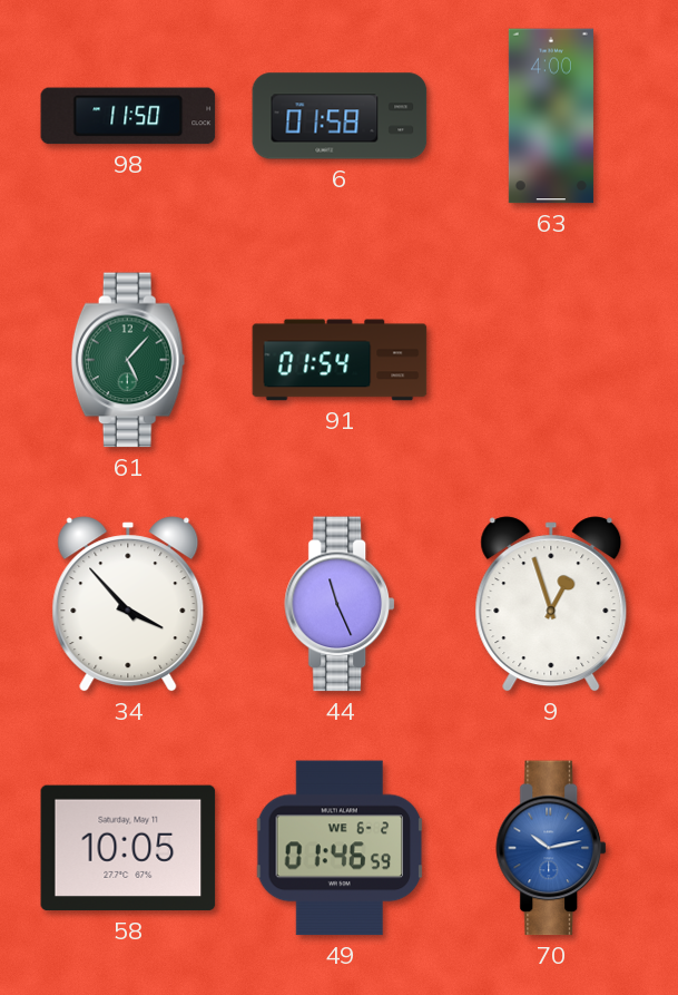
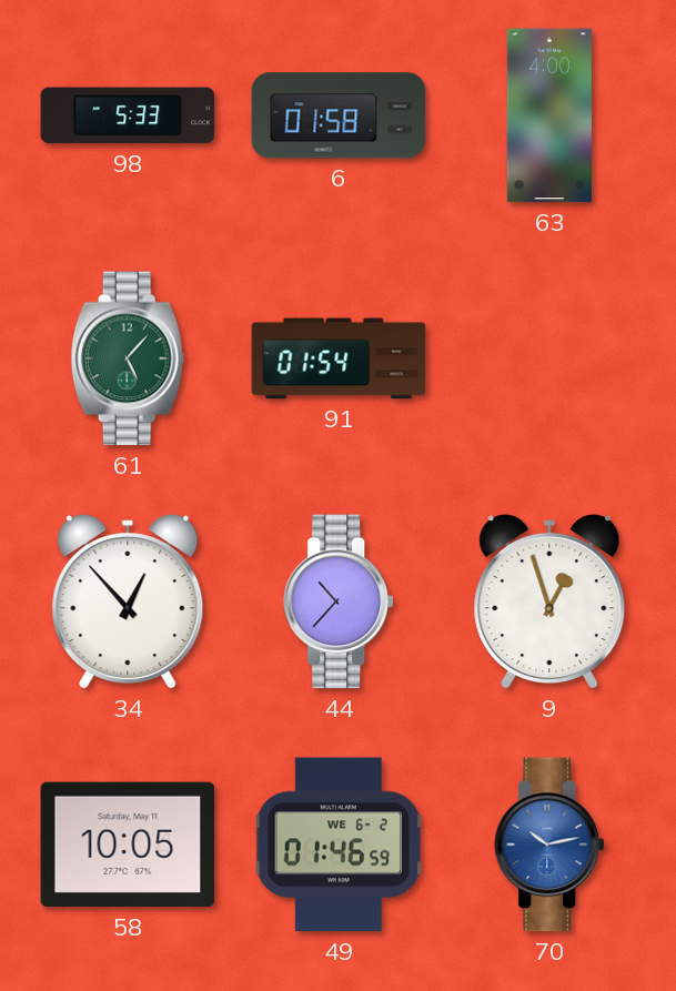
98: 11:50 -> 5:33
34: 3:53 -> 12:53
44: 11:26 -> 10:37
